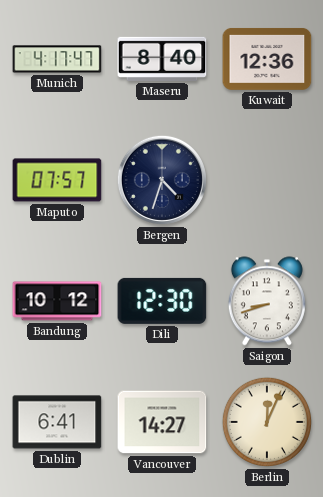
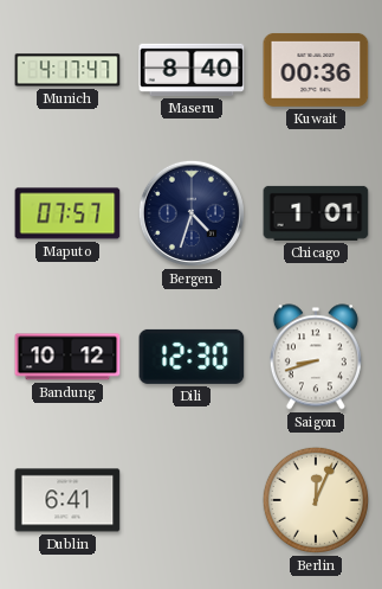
Kuwait: 12:36 -> 00:36
Chicago: none -> 1:01
Vancouver: 14:27 -> none
